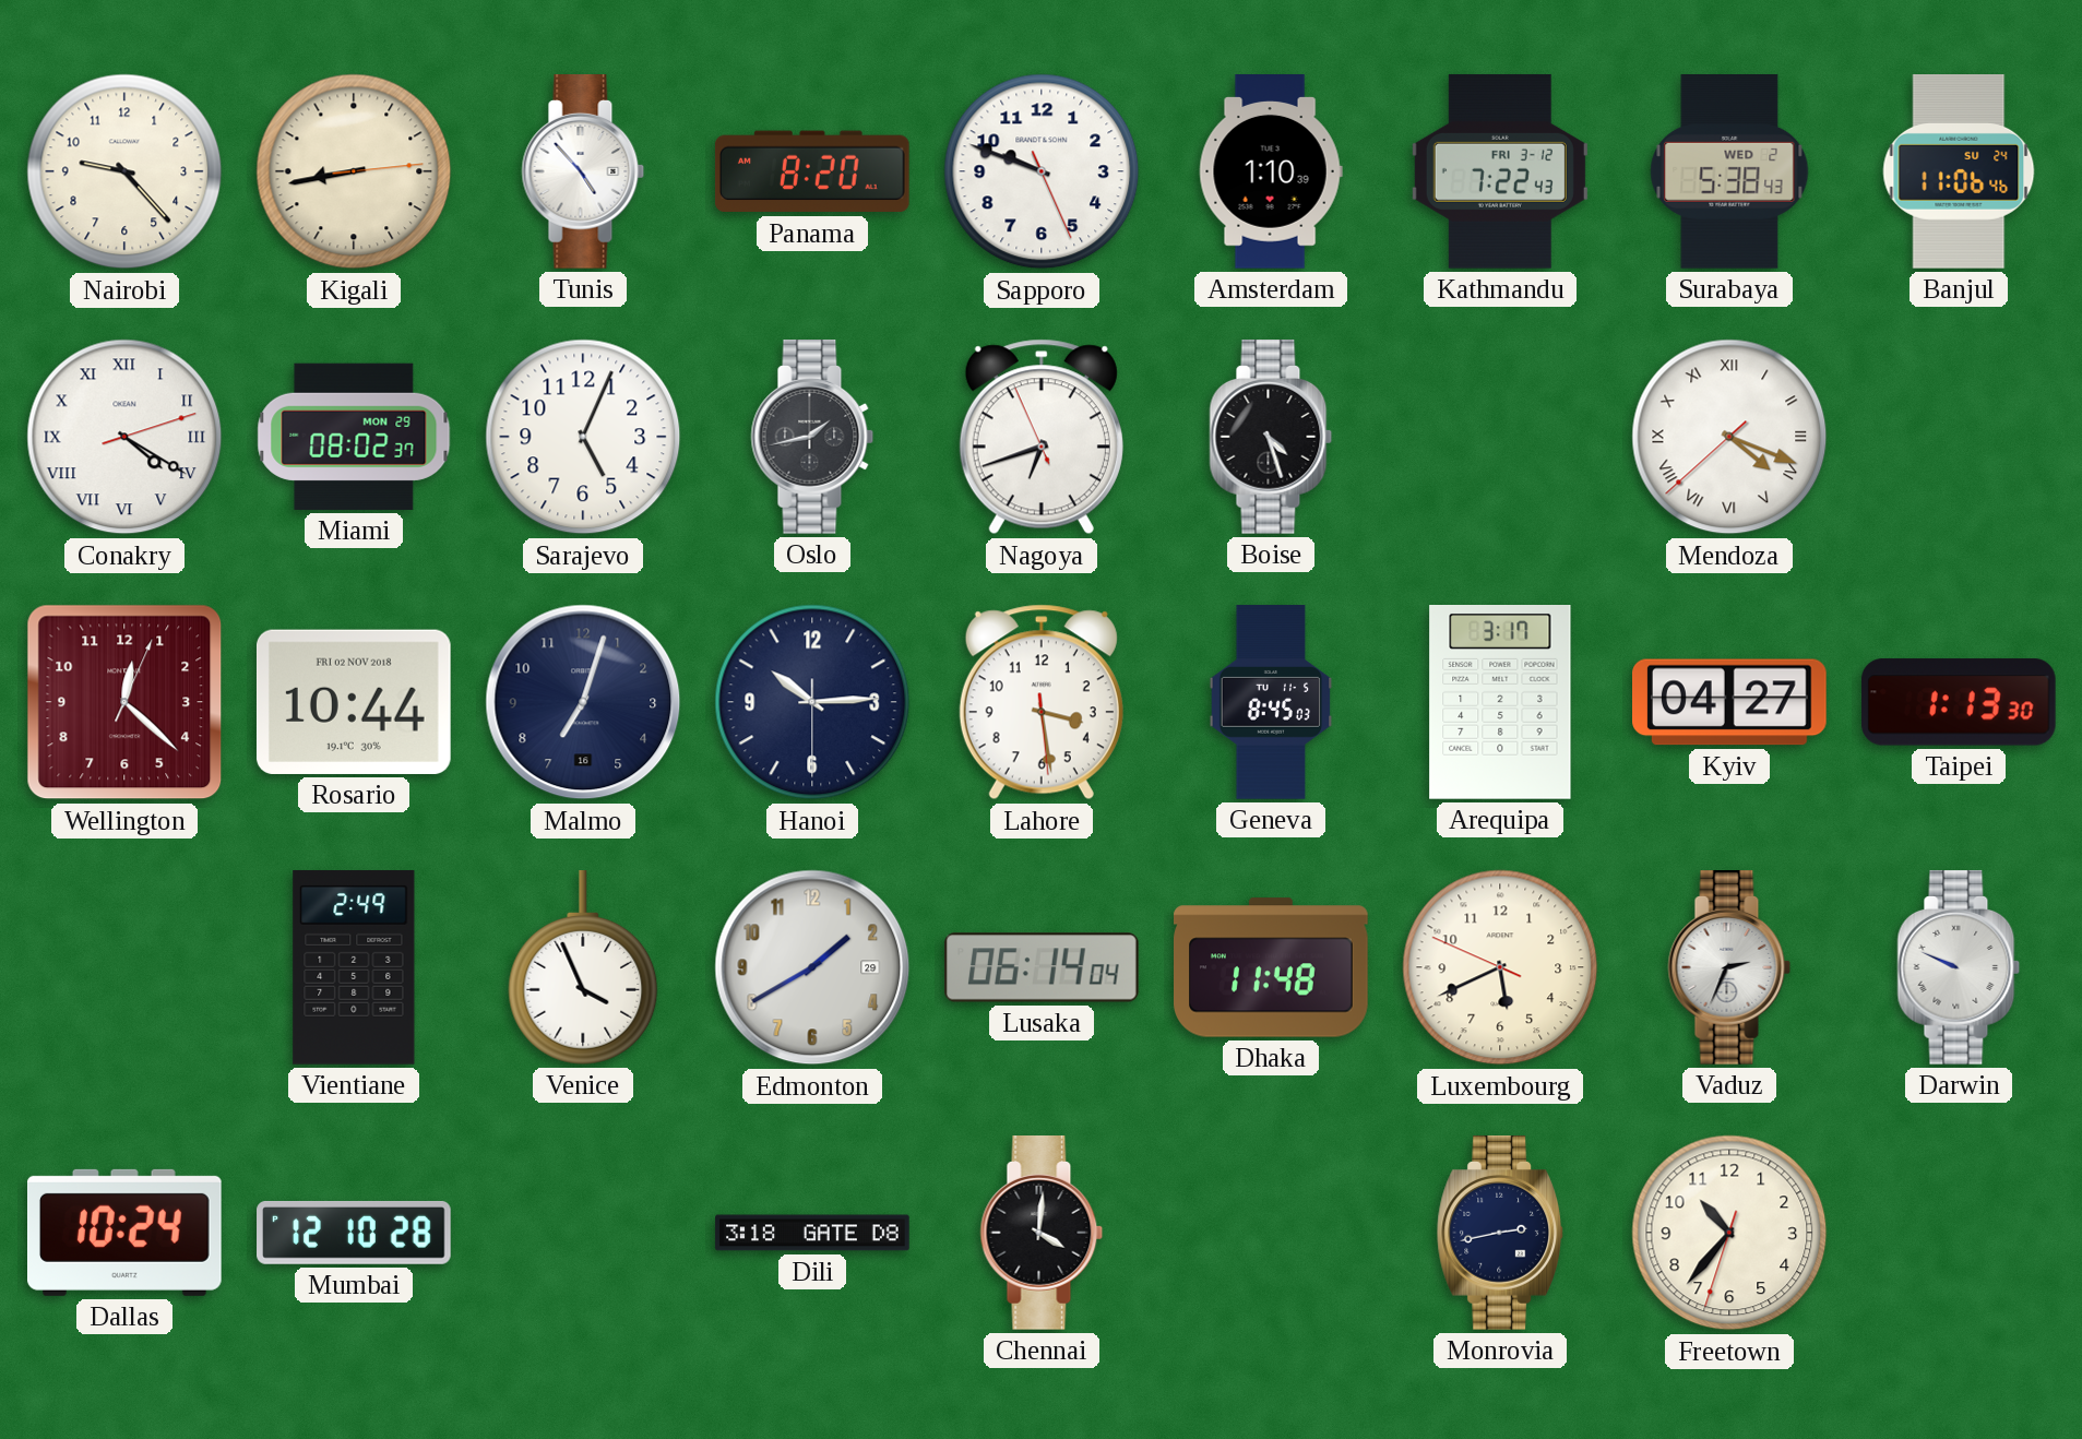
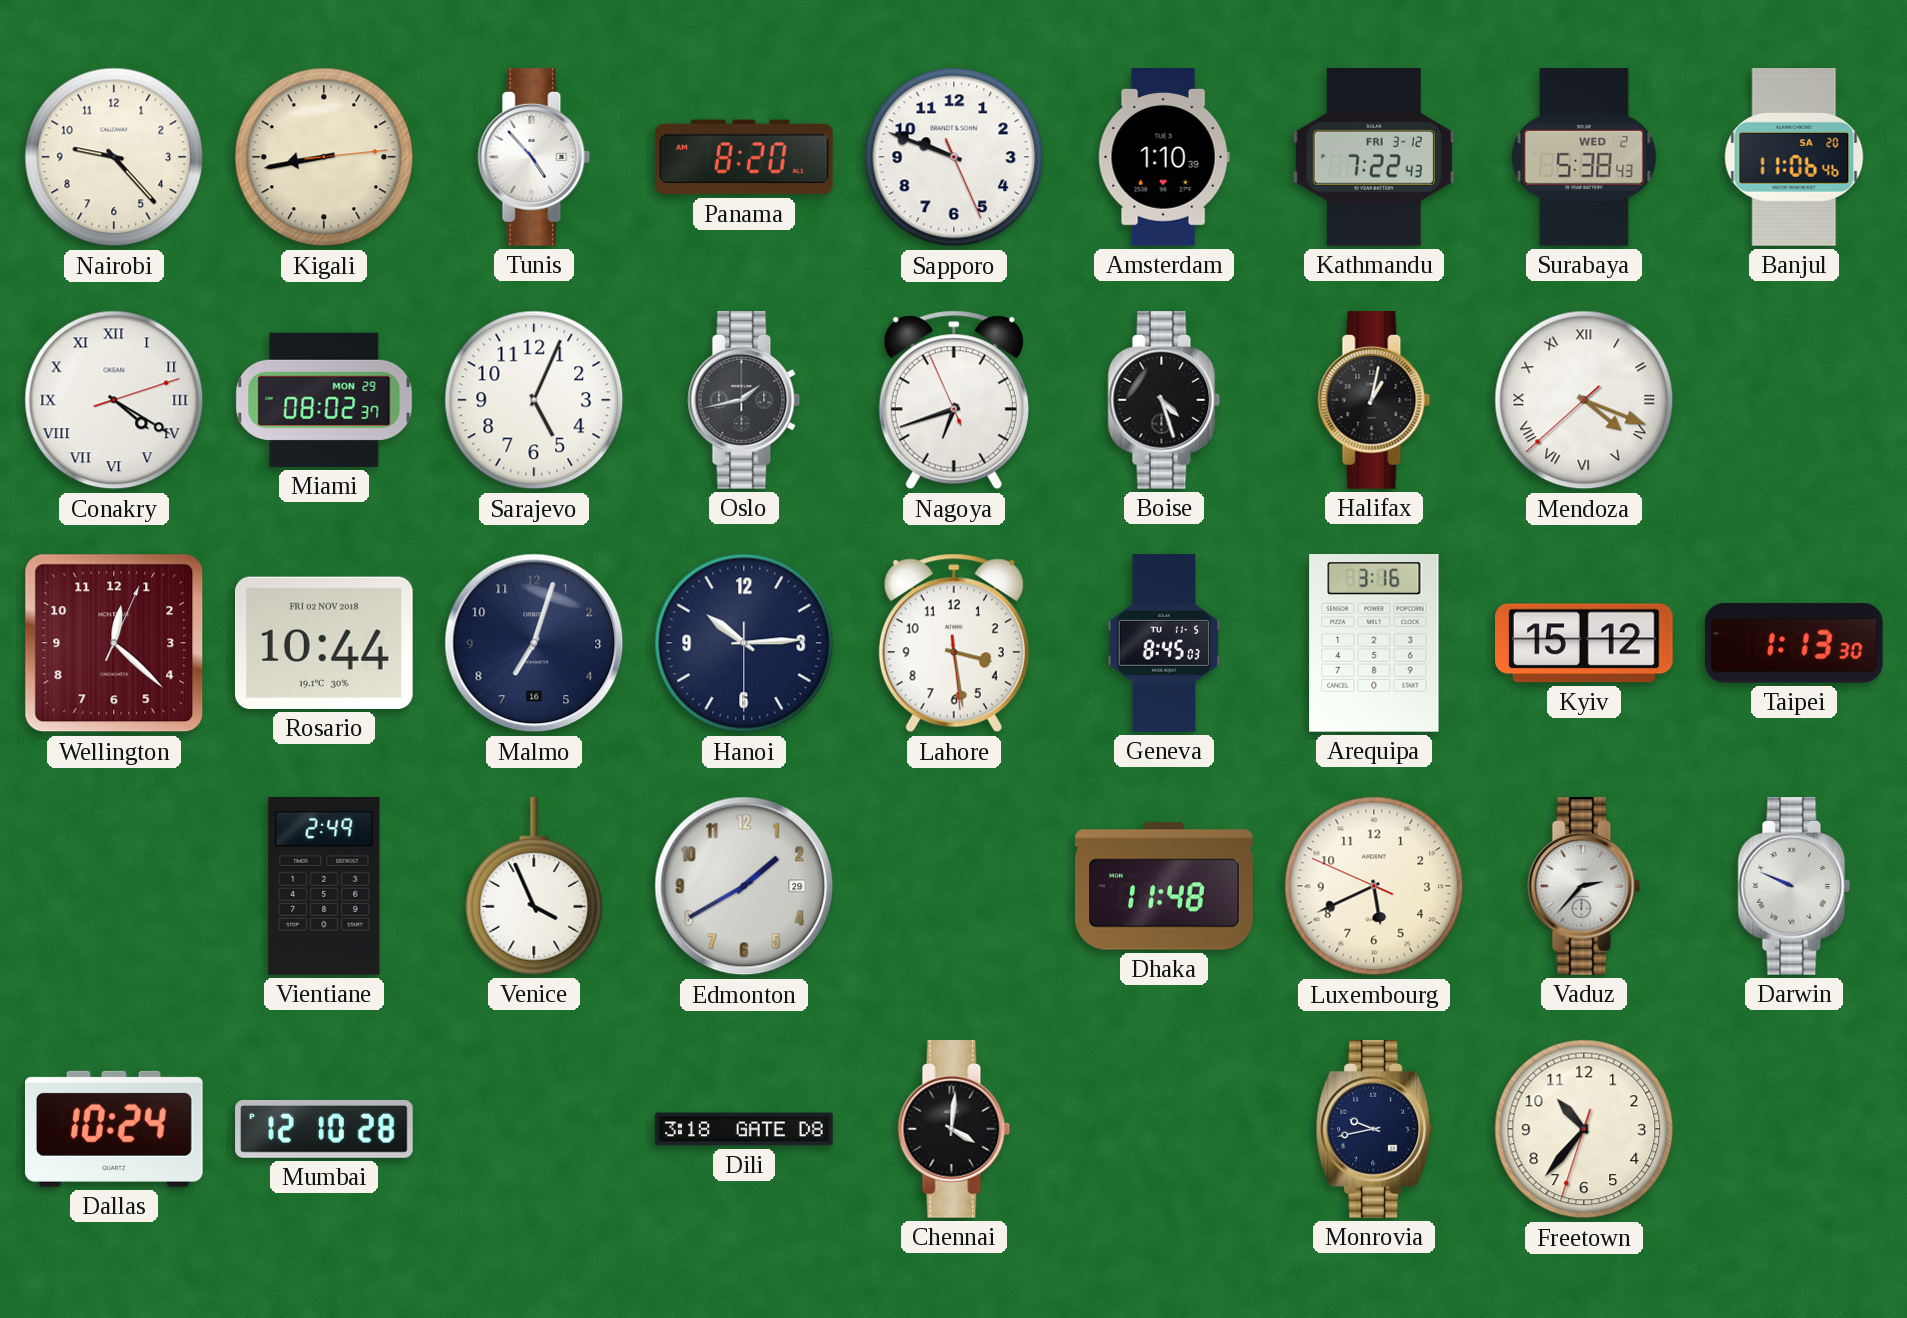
Banjul date: SU 24 -> SA 20
Halifax: none -> 1:02
Arequipa: 3:17 -> 3:16
Kyiv: 04:27 -> 15:12
Lusaka: 06:14 -> none
Vaduz: 2:34 -> 2:37
Monrovia: 2:43 -> 9:43
